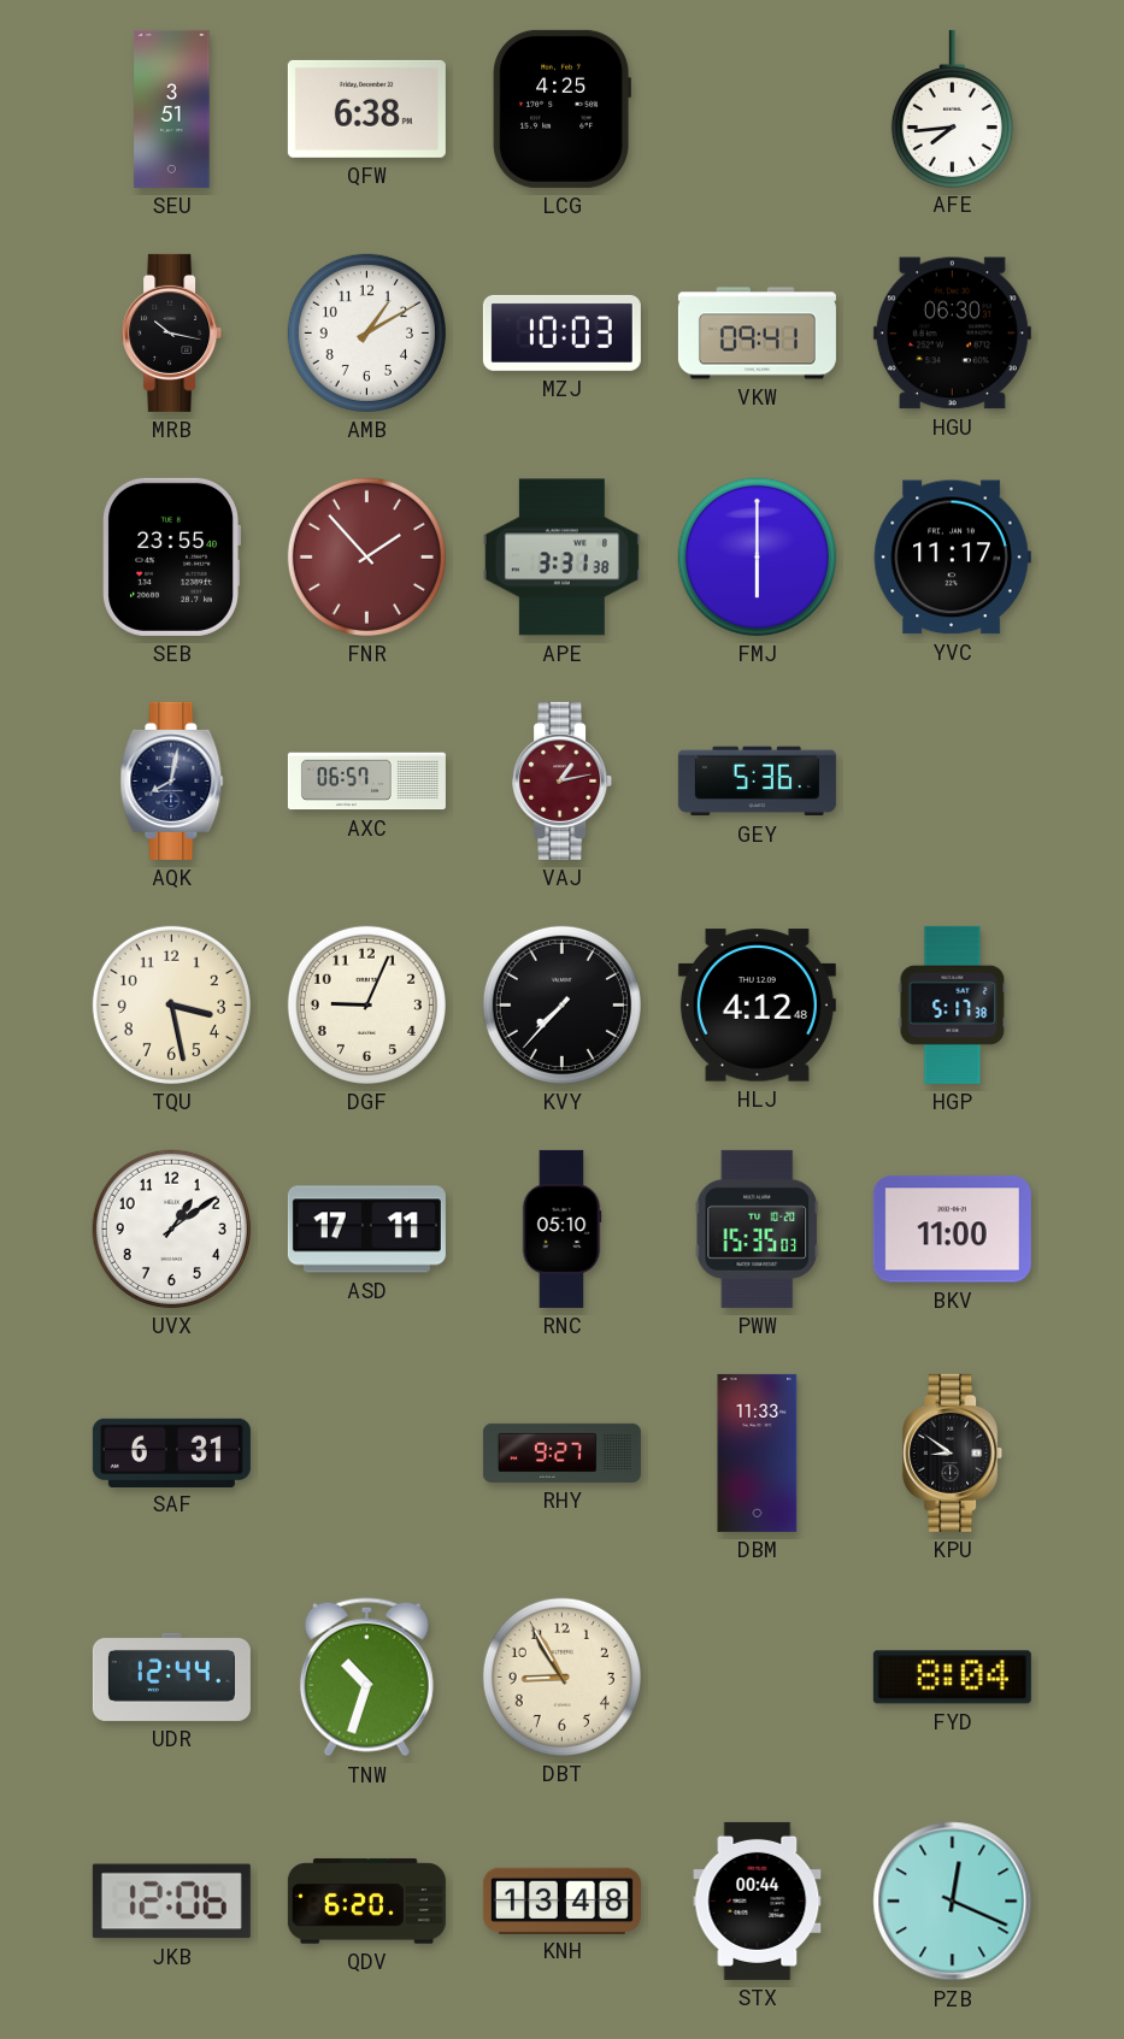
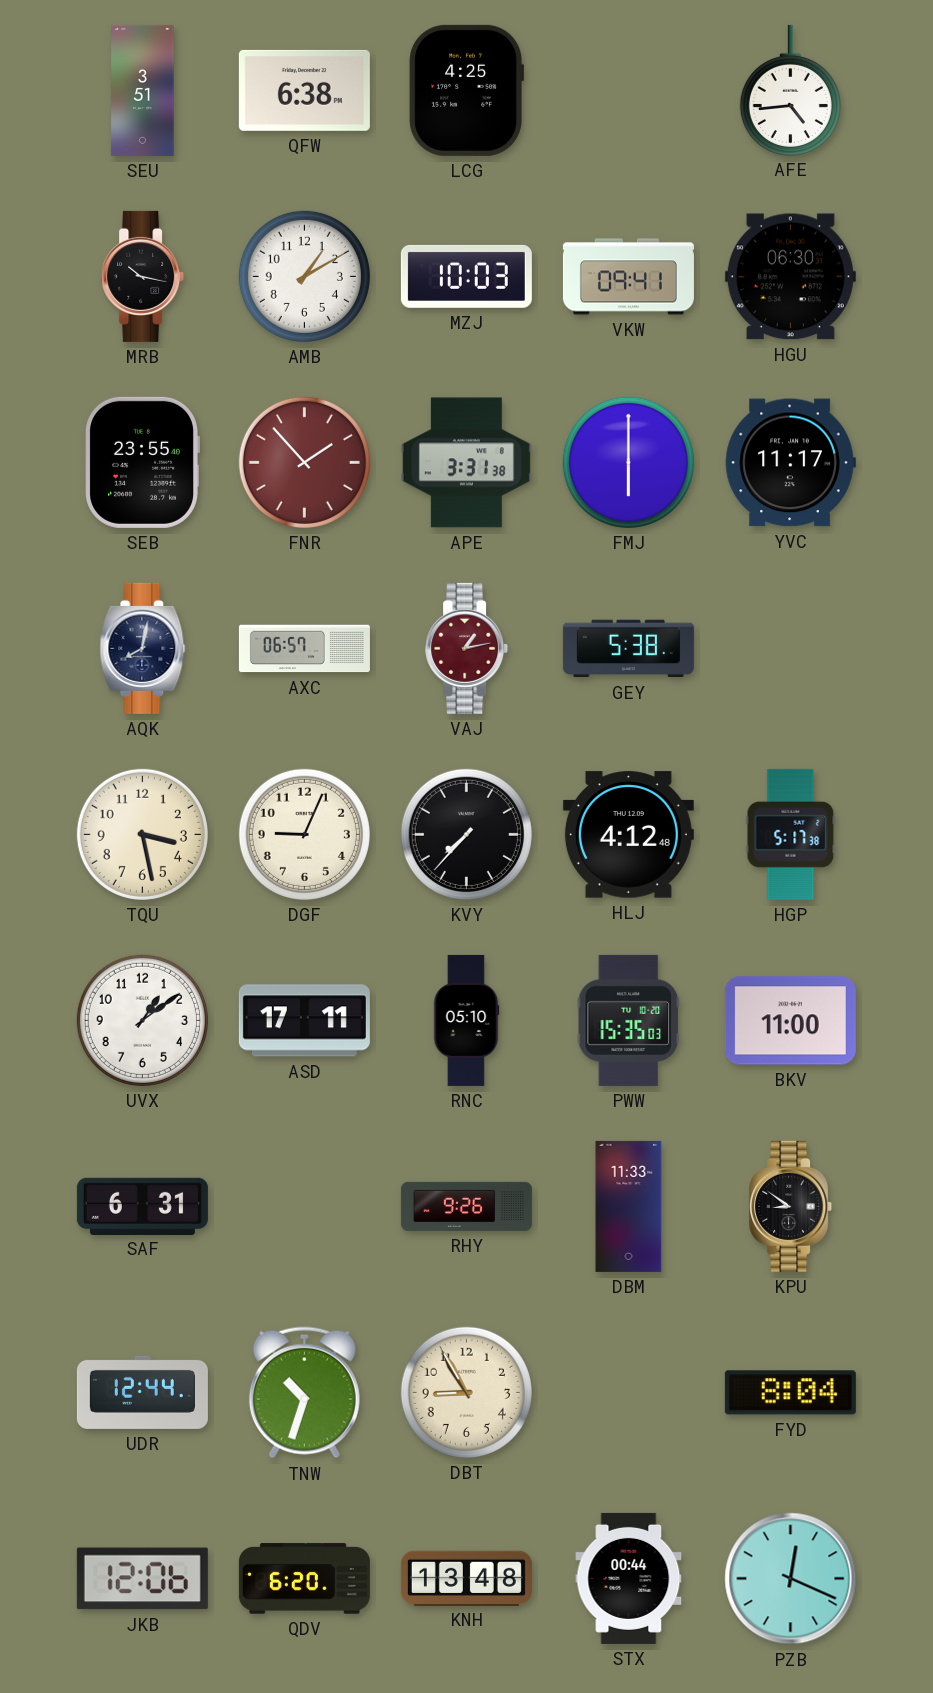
AFE: 7:44 -> 4:44
GEY: 5:36 -> 5:38
RHY: 9:27 -> 9:26
